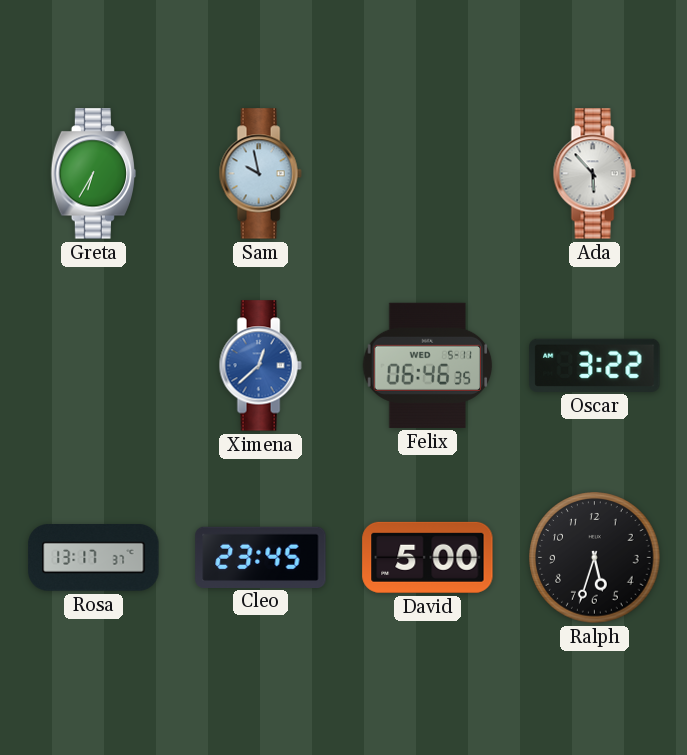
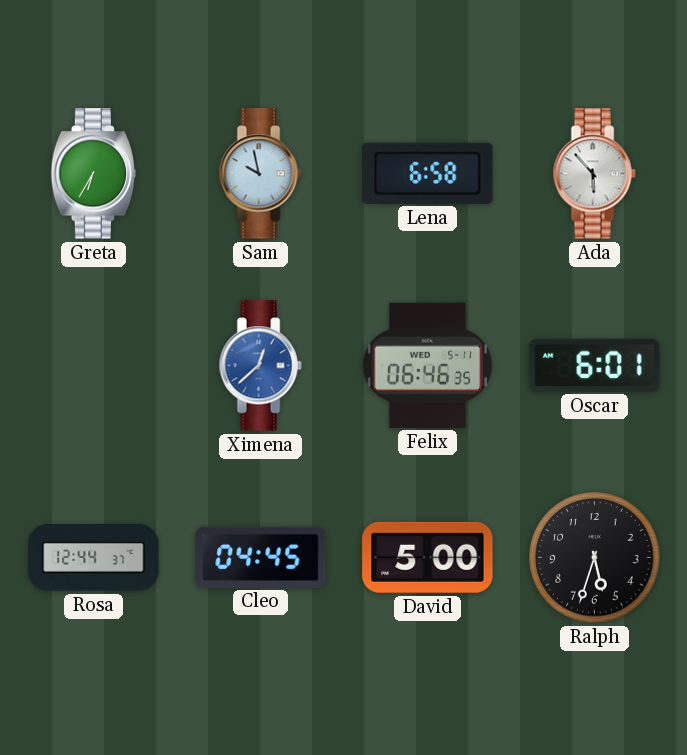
Lena: none -> 6:58
Oscar: 3:22 -> 6:01
Rosa: 13:17 -> 12:44
Cleo: 23:45 -> 04:45
